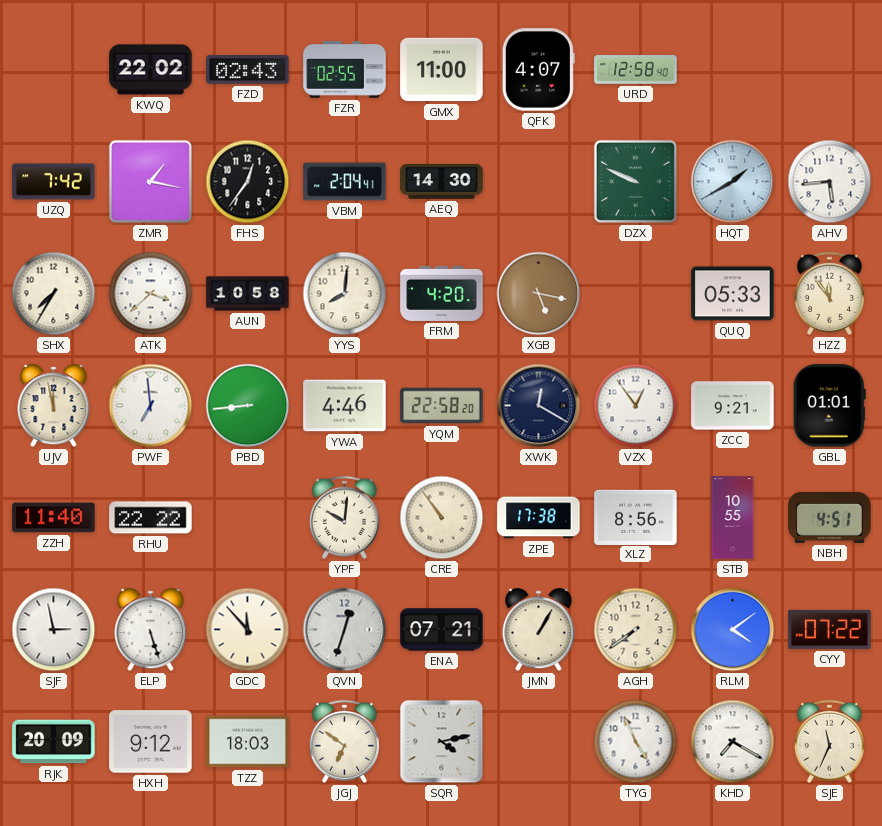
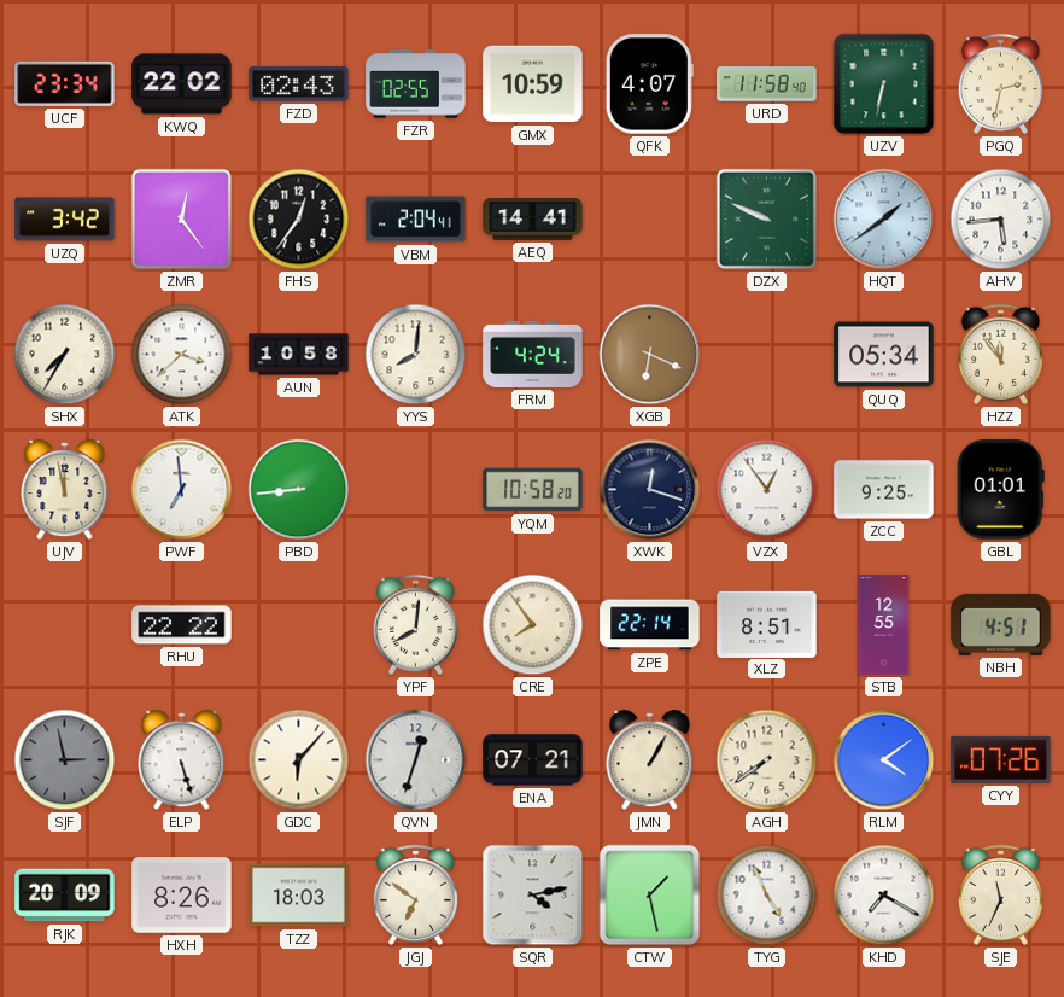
UCF: none -> 23:34
GMX: 11:00 -> 10:59
URD: 12:58 -> 11:58
UZV: none -> 6:32
PGQ: none -> 2:32
UZQ: 7:42 -> 3:42
ZMR: 1:17 -> 12:24
AEQ: 14:30 -> 14:41
HQT: 1:40 -> 1:39
FRM: 4:20 -> 4:24
XGB: 5:17 -> 6:19
QUQ: 05:33 -> 05:34
YWA: 4:46 -> none
YQM: 22:58 -> 10:58
XWK: 12:20 -> 12:18
ZCC: 9:21 -> 9:25
ZZH: 11:40 -> none
YPF: 10:01 -> 8:01
CRE: 10:54 -> 7:54
ZPE: 17:38 -> 22:14
XLZ: 8:56 -> 8:51
STB: 10:55 -> 12:55
SJF dial: white -> grey
GDC: 11:53 -> 6:07
CYY: 07:22 -> 07:26
HXH: 9:12 -> 8:26
CTW: none -> 1:28
